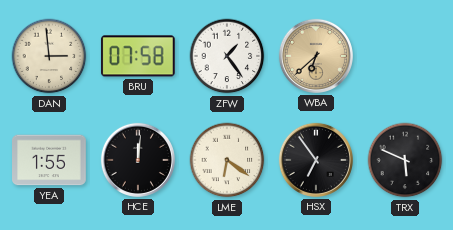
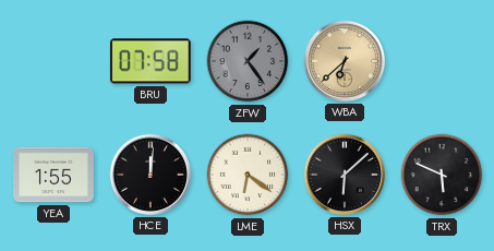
DAN: 2:59 -> none
ZFW dial: white -> grey
HSX: 6:54 -> 6:08
